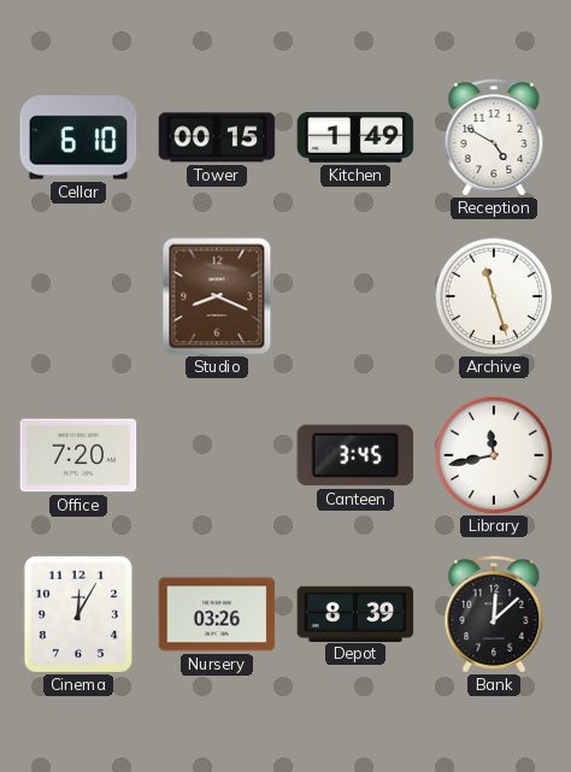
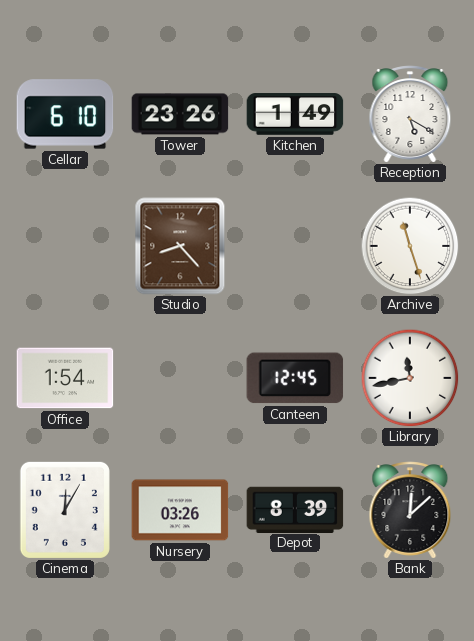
Tower: 00:15 -> 23:26
Reception: 4:50 -> 5:20
Studio: 8:19 -> 8:23
Office: 7:20 -> 1:54
Canteen: 3:45 -> 12:45
